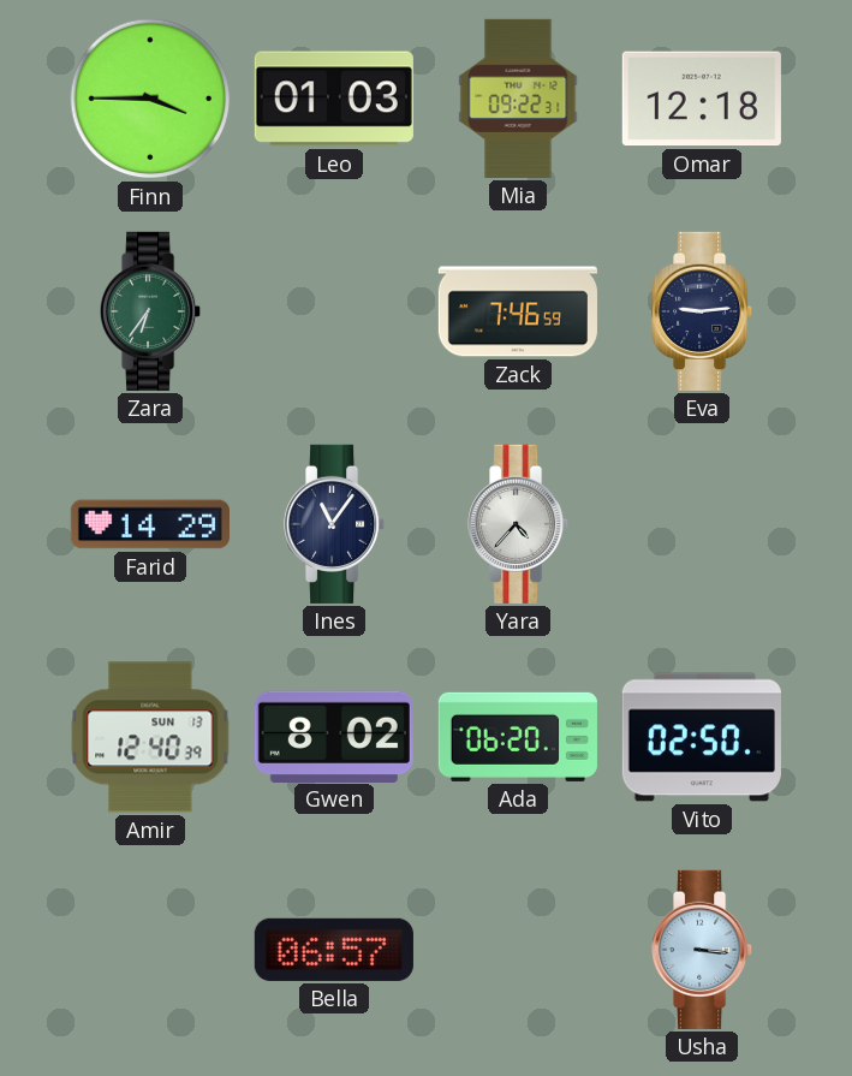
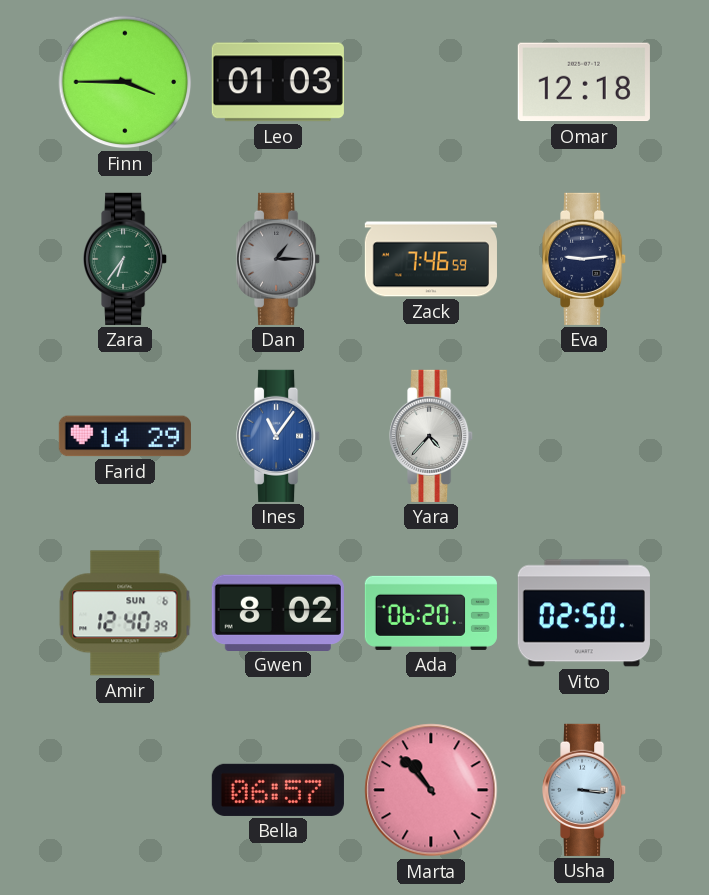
Mia: 09:22 -> none
Dan: none -> 1:15
Ines dial: navy -> blue
Amir date: SUN 13 -> SUN 6
Marta: none -> 10:53
